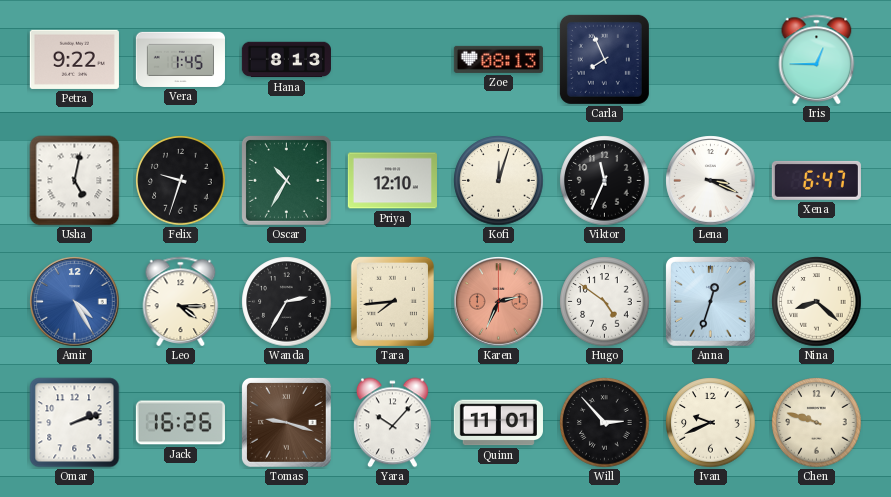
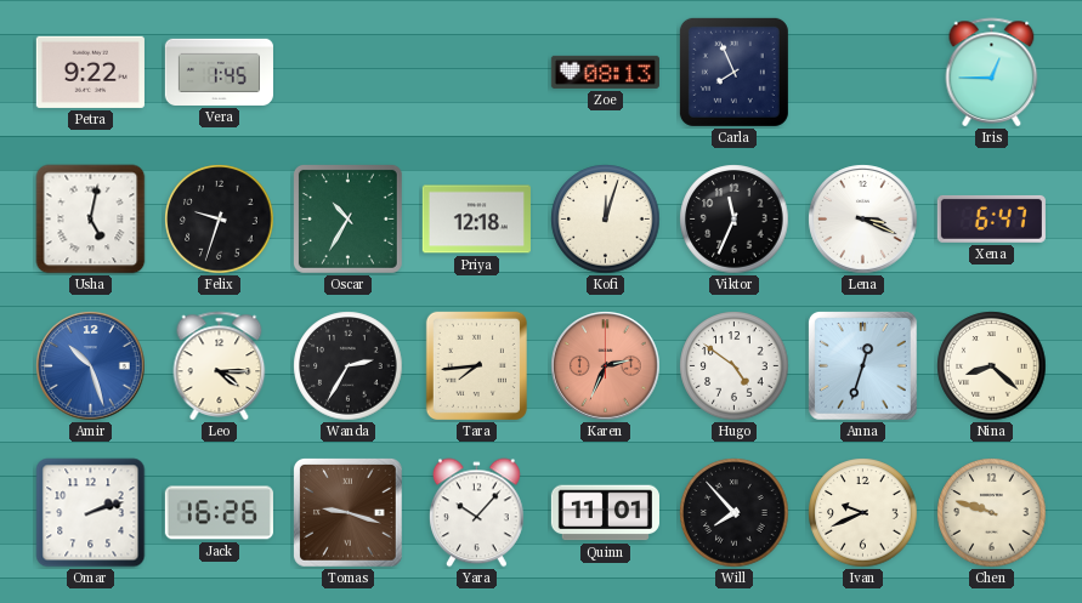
Hana: 8:13 -> none
Priya: 12:10 -> 12:18
Amir: 4:25 -> 10:27
Will: 2:53 -> 7:53
